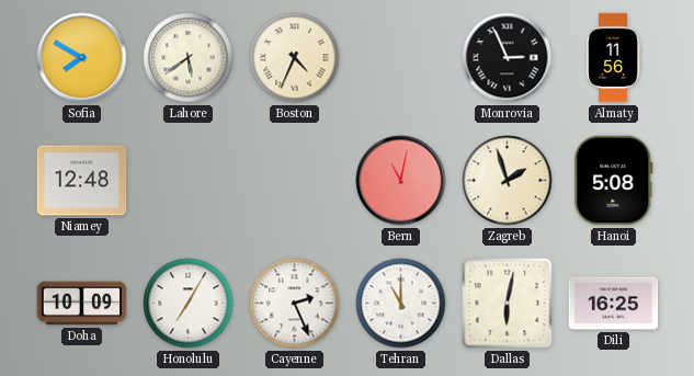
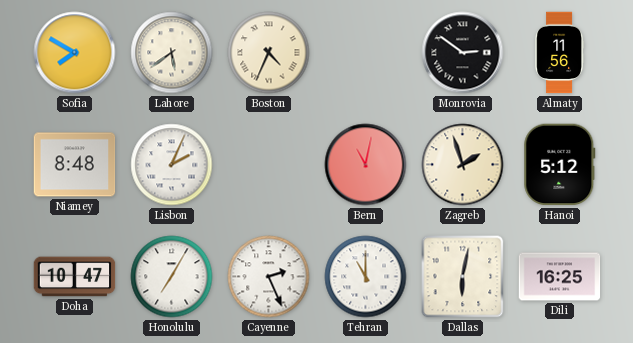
Monrovia: 2:56 -> 2:51
Niamey: 12:48 -> 8:48
Lisbon: none -> 2:04
Hanoi: 5:08 -> 5:12
Doha: 10:09 -> 10:47
